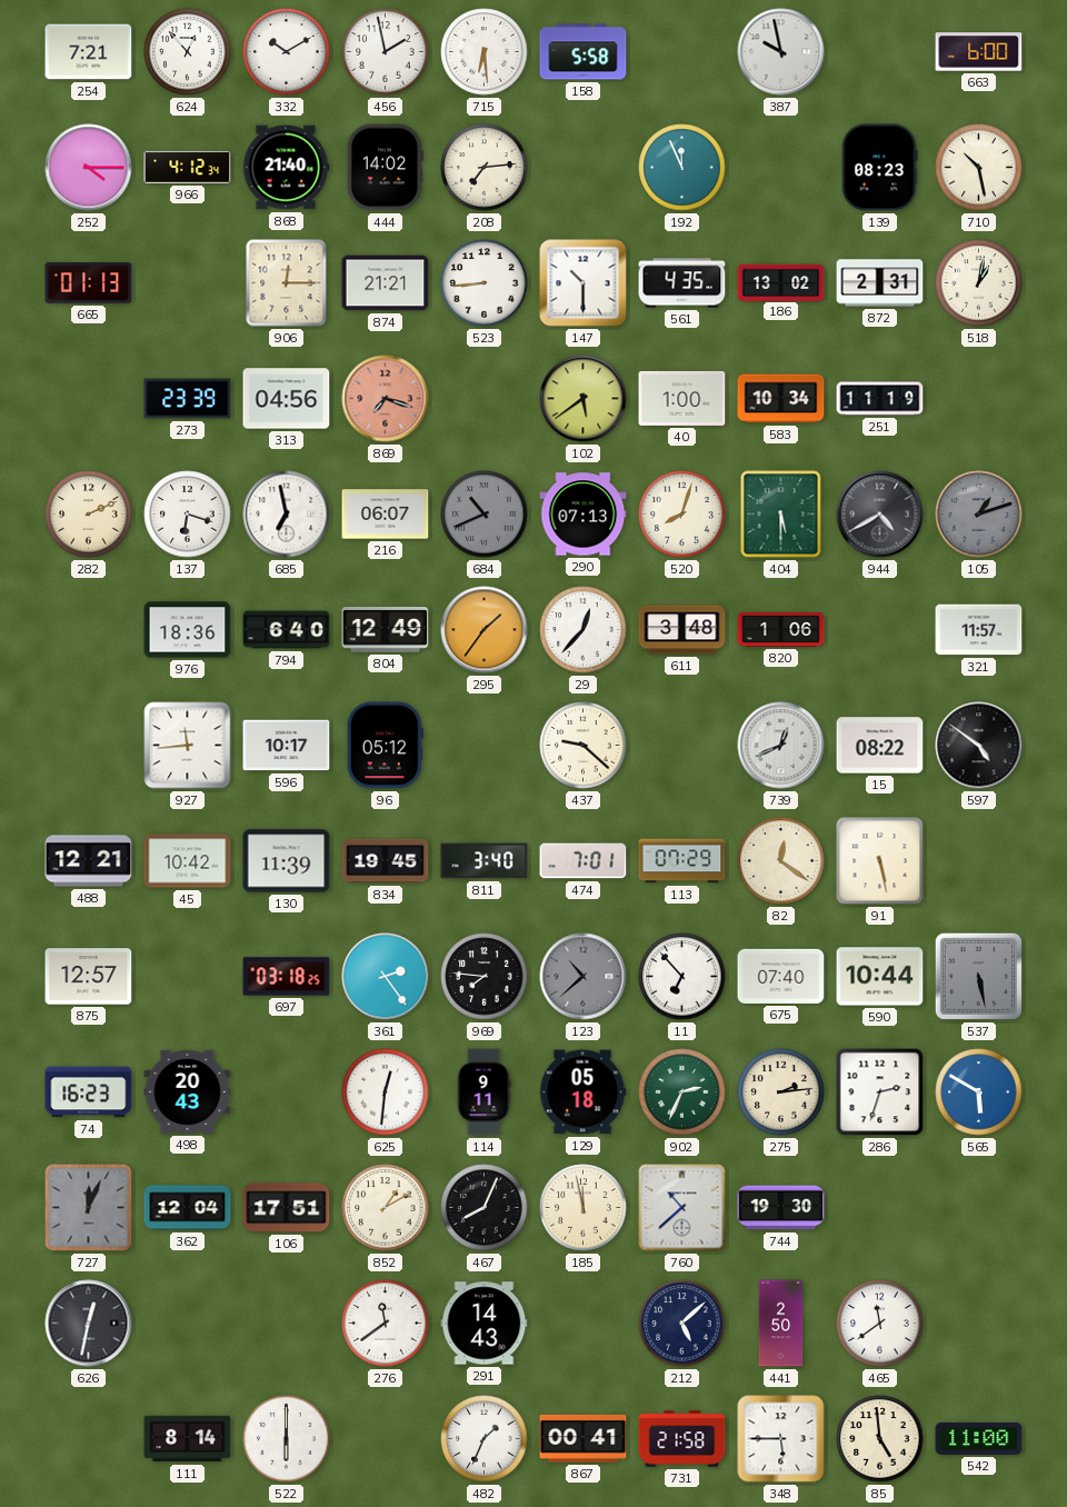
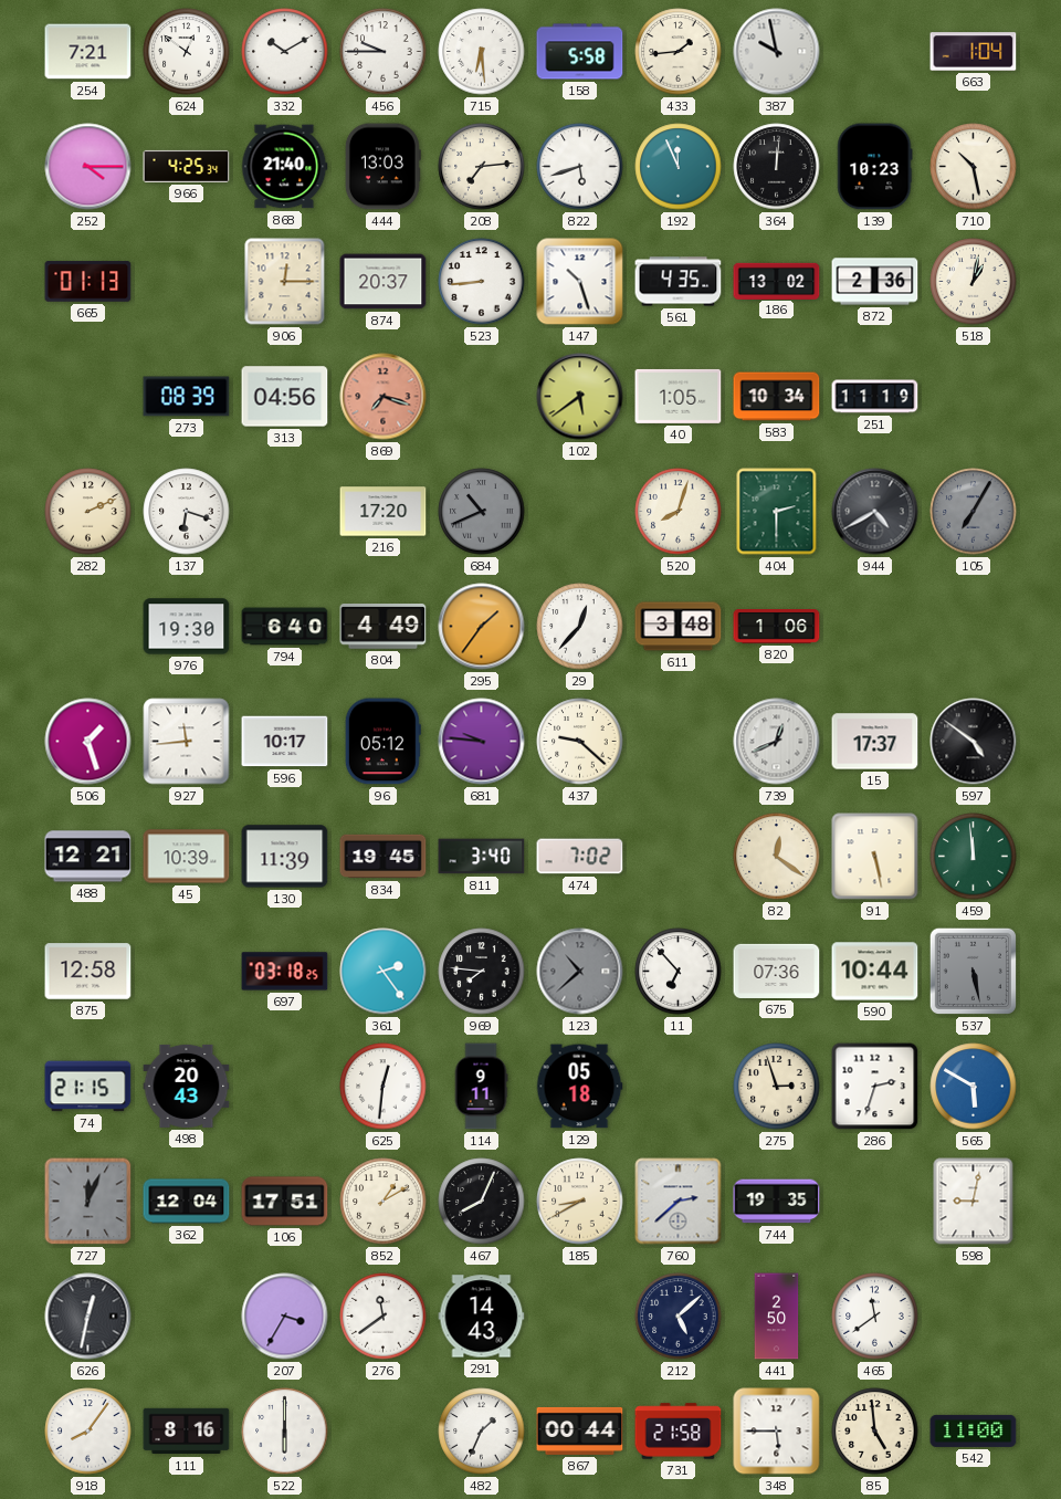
624: 12:53 -> 12:51
456: 1:58 -> 9:45
433: none -> 1:44
663: 6:00 -> 1:04
966: 4:12 -> 4:25
444: 14:02 -> 13:03
822: none -> 5:42
364: none -> 12:01
139: 08:23 -> 10:23
874: 21:21 -> 20:37
147: 10:30 -> 10:27
872: 2:31 -> 2:36
273: 23:39 -> 08:39
40: 1:00 -> 1:05
685: 6:58 -> none
216: 06:07 -> 17:20
290: 07:13 -> none
404: 5:30 -> 2:30
105: 1:12 -> 7:05
976: 18:36 -> 19:30
804: 12:49 -> 4:49
321: 11:57 -> none
506: none -> 1:27
681: none -> 9:46
15: 08:22 -> 17:37
45: 10:42 -> 10:39
474: 7:01 -> 7:02
113: 07:29 -> none
459: none -> 11:59
875: 12:57 -> 12:58
675: 07:40 -> 07:36
74: 16:23 -> 21:15
902: 2:34 -> none
275: 2:14 -> 2:57
185: 11:58 -> 8:40
760: 10:38 -> 2:38
744: 19:30 -> 19:35
598: none -> 9:02
207: none -> 3:35
918: none -> 8:06
111: 8:14 -> 8:16
867: 00:41 -> 00:44
